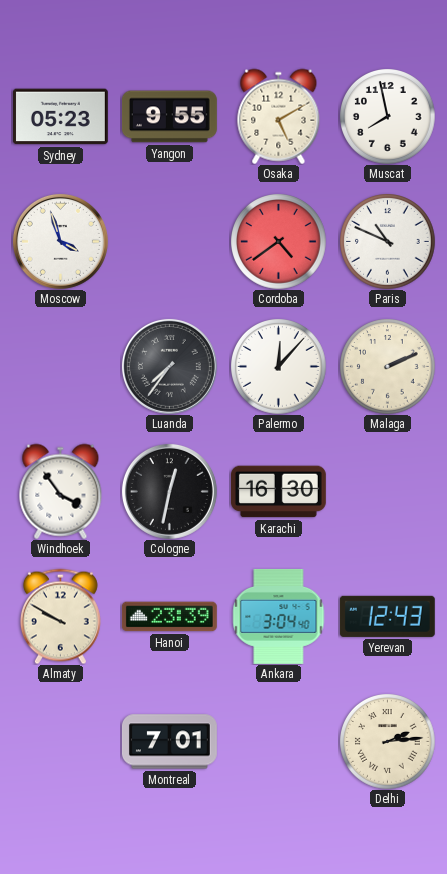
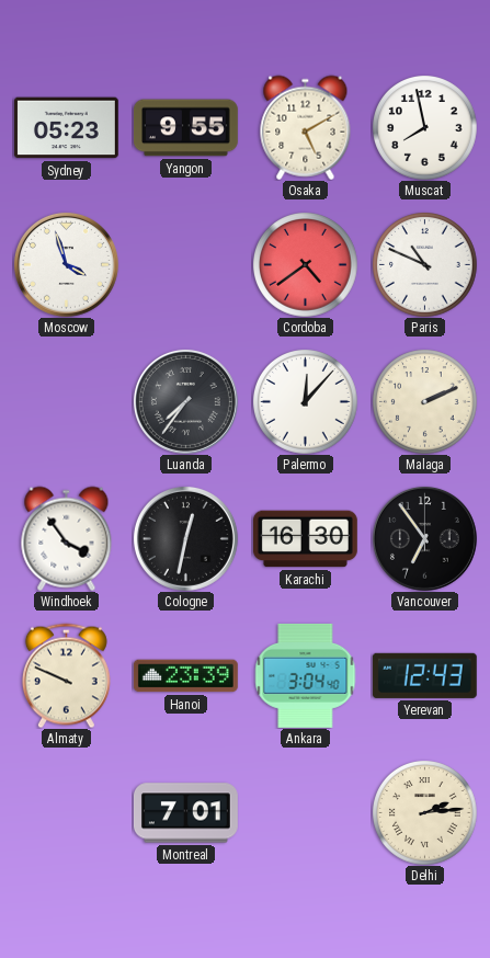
Vancouver: none -> 6:54
Almaty: 9:50 -> 9:49
